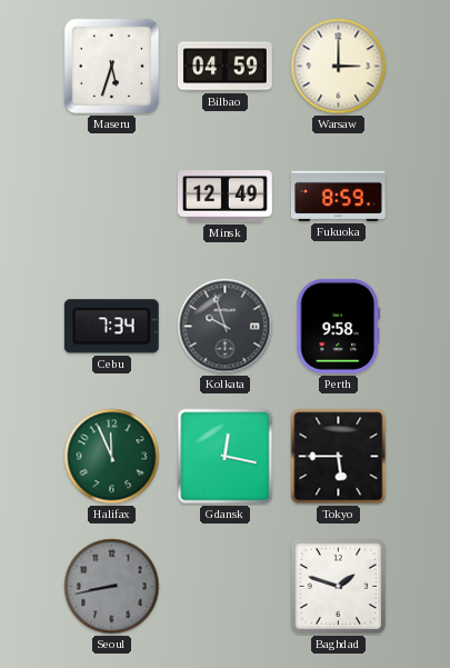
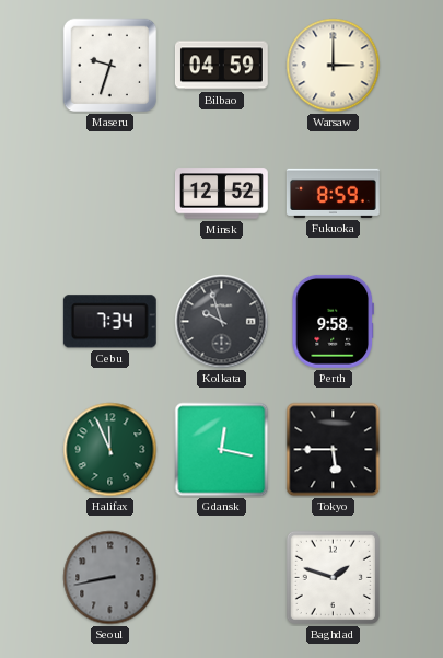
Maseru: 5:33 -> 9:33
Minsk: 12:49 -> 12:52
